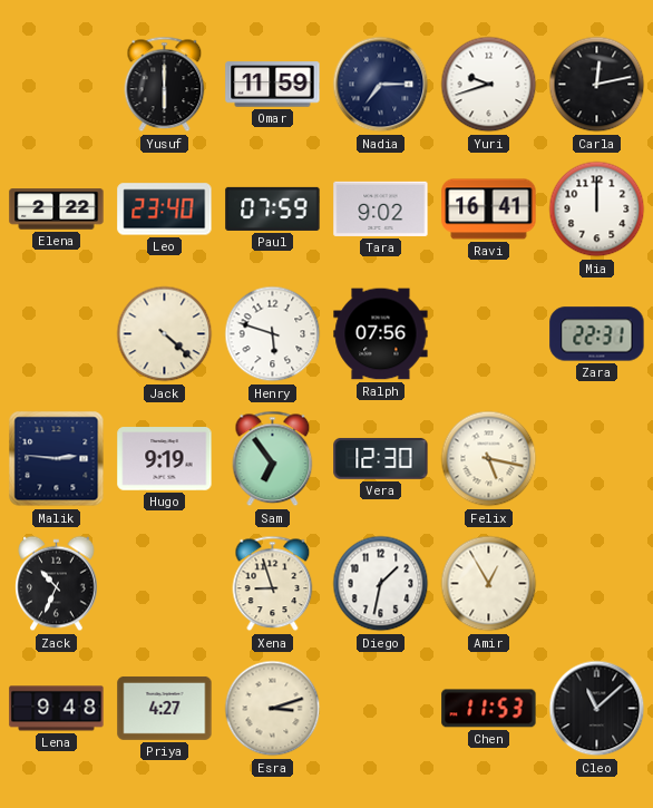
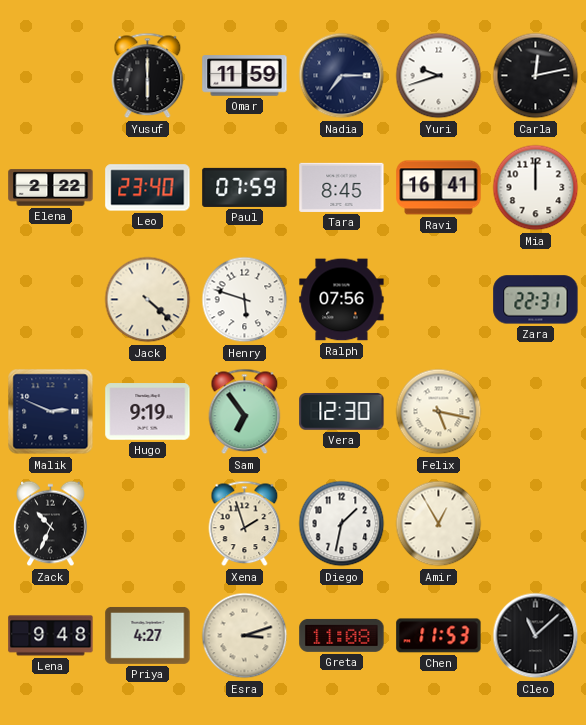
Tara: 9:02 -> 8:45
Malik: 2:46 -> 2:49
Xena: 8:57 -> 1:57
Greta: none -> 11:08
